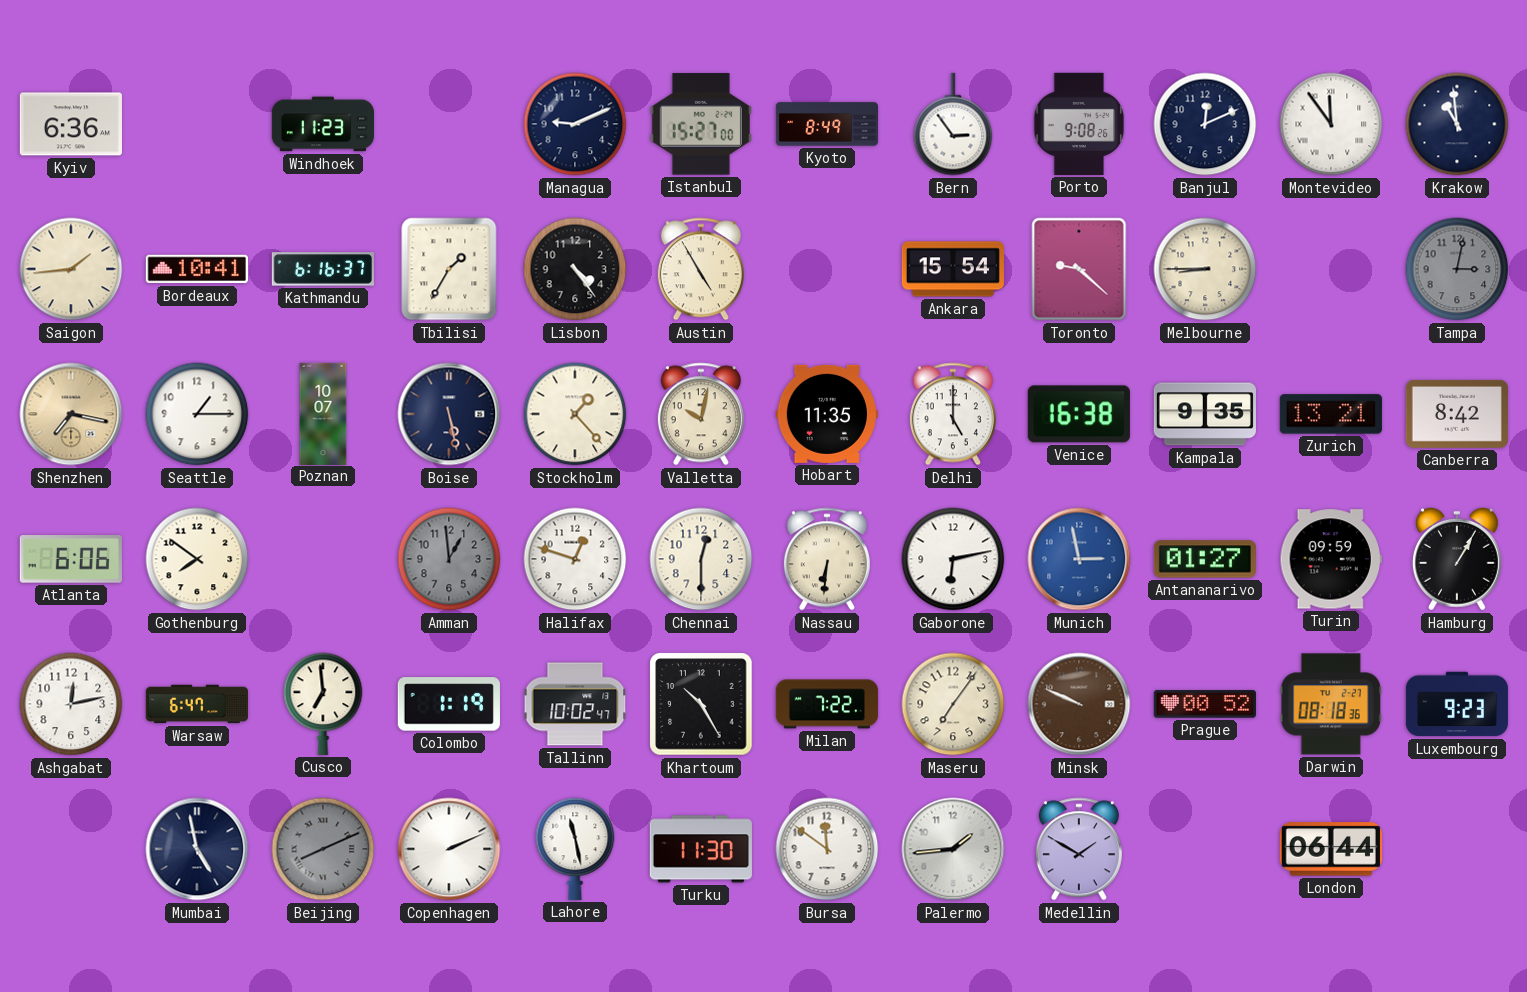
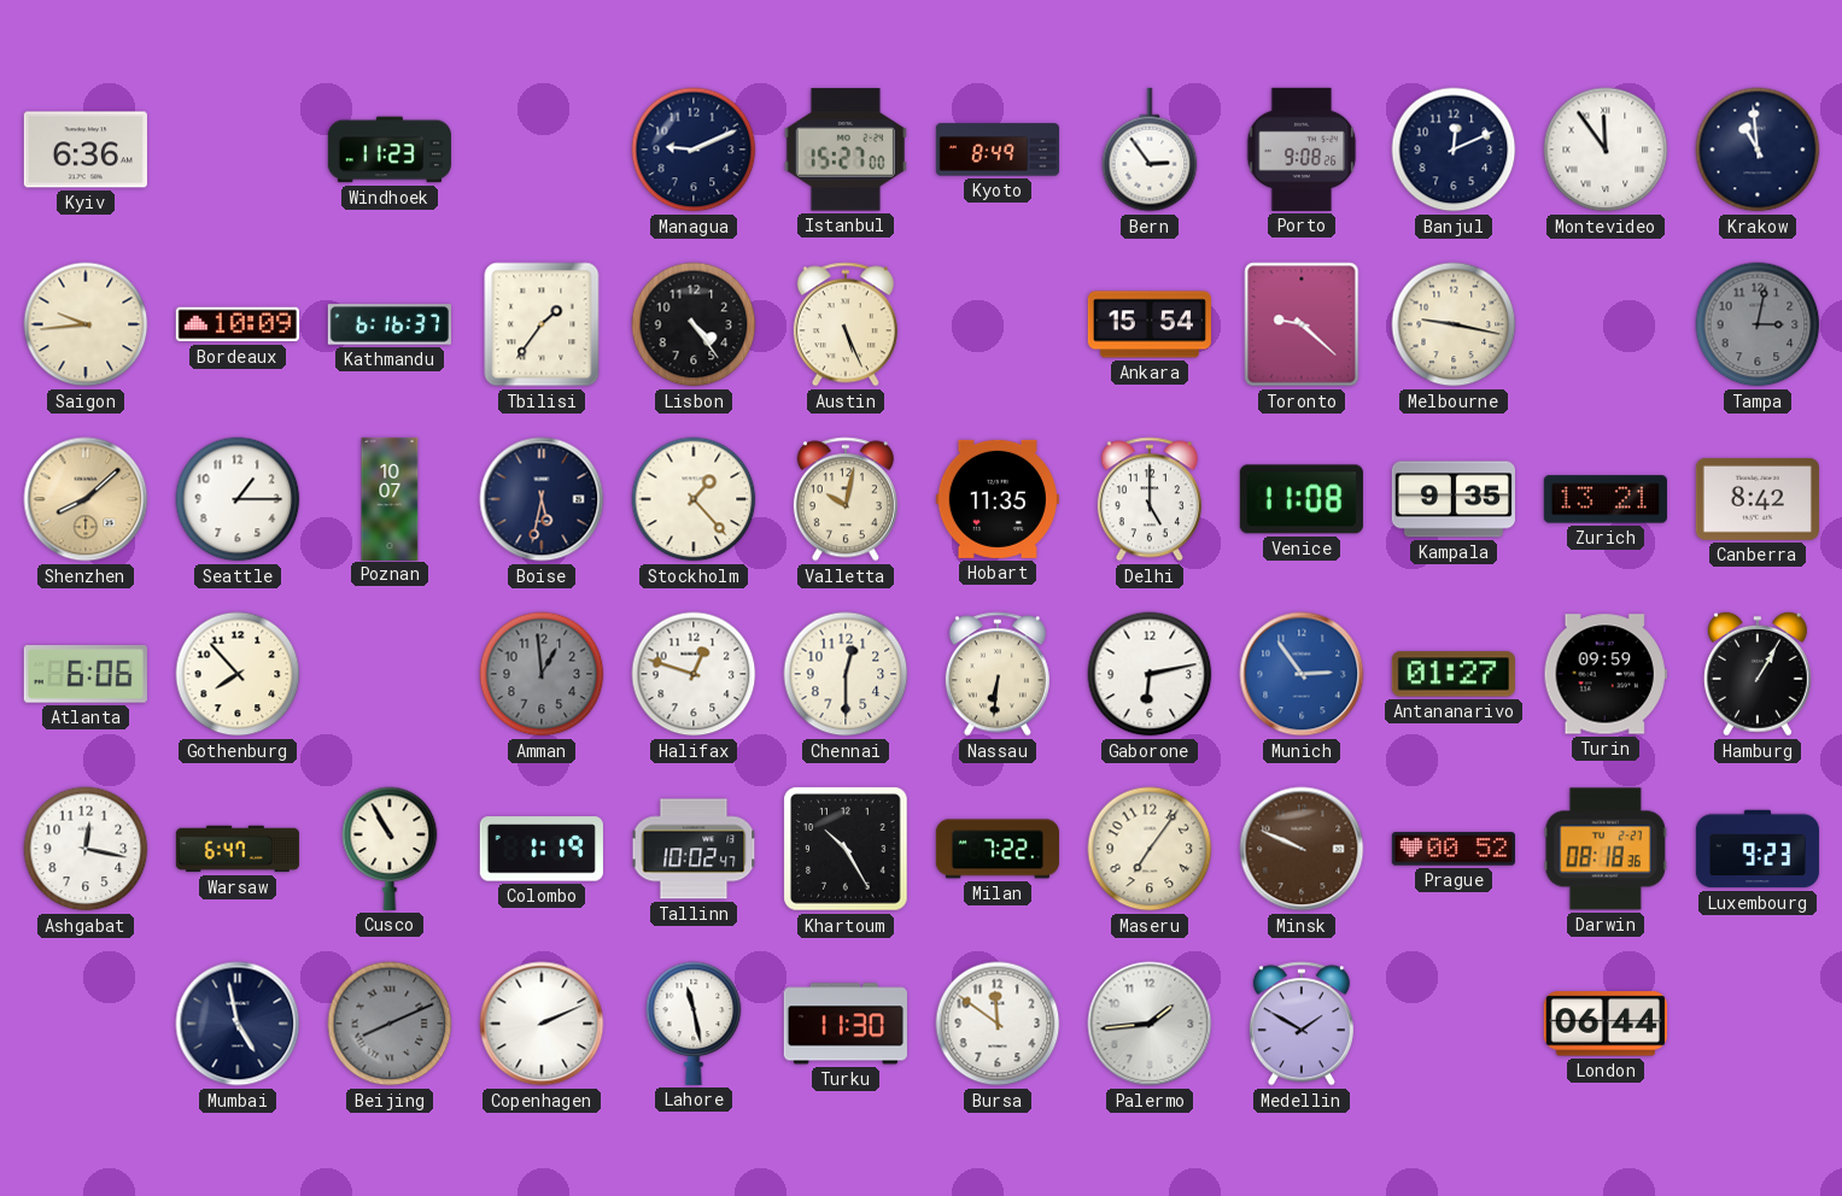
Saigon: 1:44 -> 9:44
Bordeaux: 10:41 -> 10:09
Tbilisi: 1:35 -> 1:36
Austin: 4:55 -> 5:26
Melbourne: 8:45 -> 9:17
Shenzhen: 7:17 -> 8:08
Boise: 5:28 -> 5:32
Venice: 16:38 -> 11:08
Gothenburg: 7:51 -> 7:53
Munich: 2:58 -> 2:54
Ashgabat: 12:13 -> 12:17
Cusco: 6:59 -> 10:55
